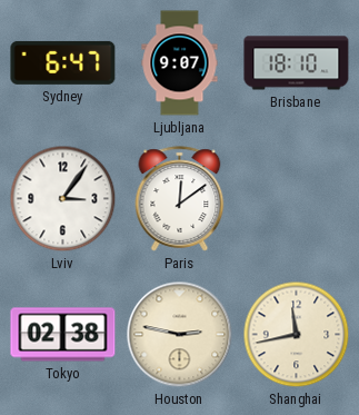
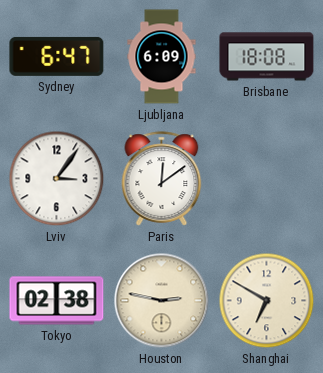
Ljubljana: 9:07 -> 6:09
Brisbane: 18:10 -> 18:08
Shanghai: 11:43 -> 6:50
